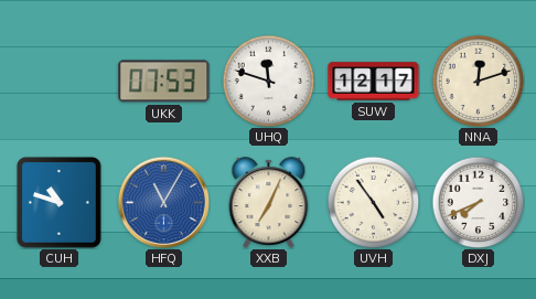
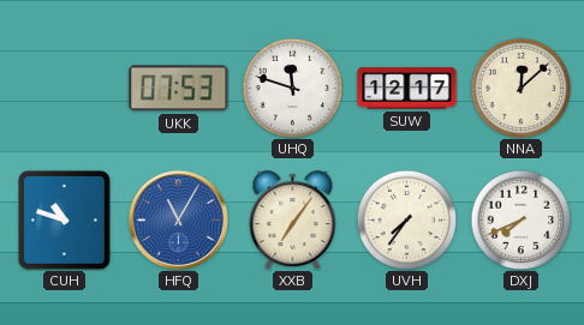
NNA: 12:12 -> 12:08
XXB: 7:04 -> 7:06
UVH: 4:54 -> 7:36
